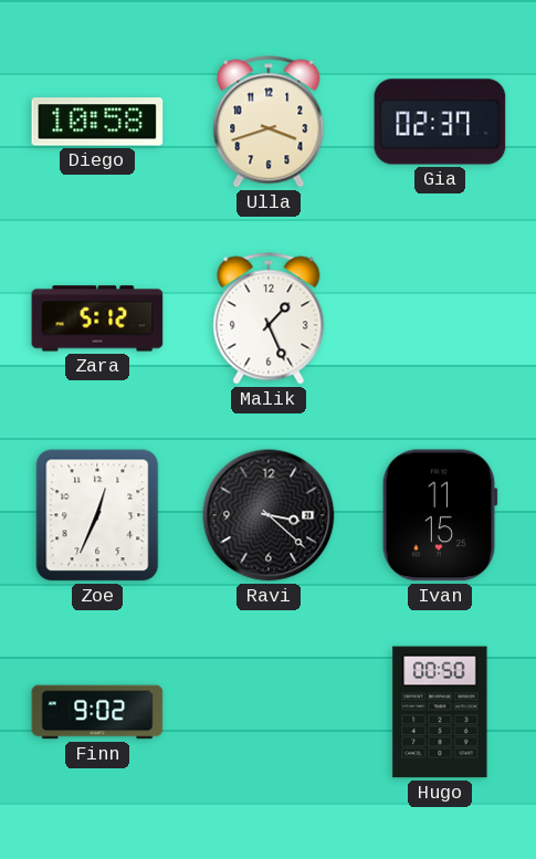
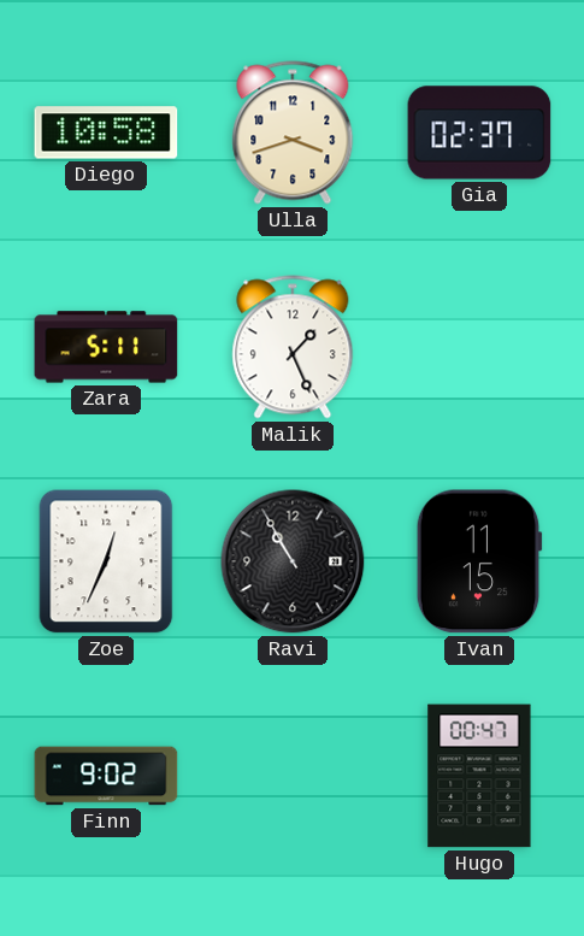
Zara: 5:12 -> 5:11
Ravi: 3:22 -> 10:55
Hugo: 00:50 -> 00:47
